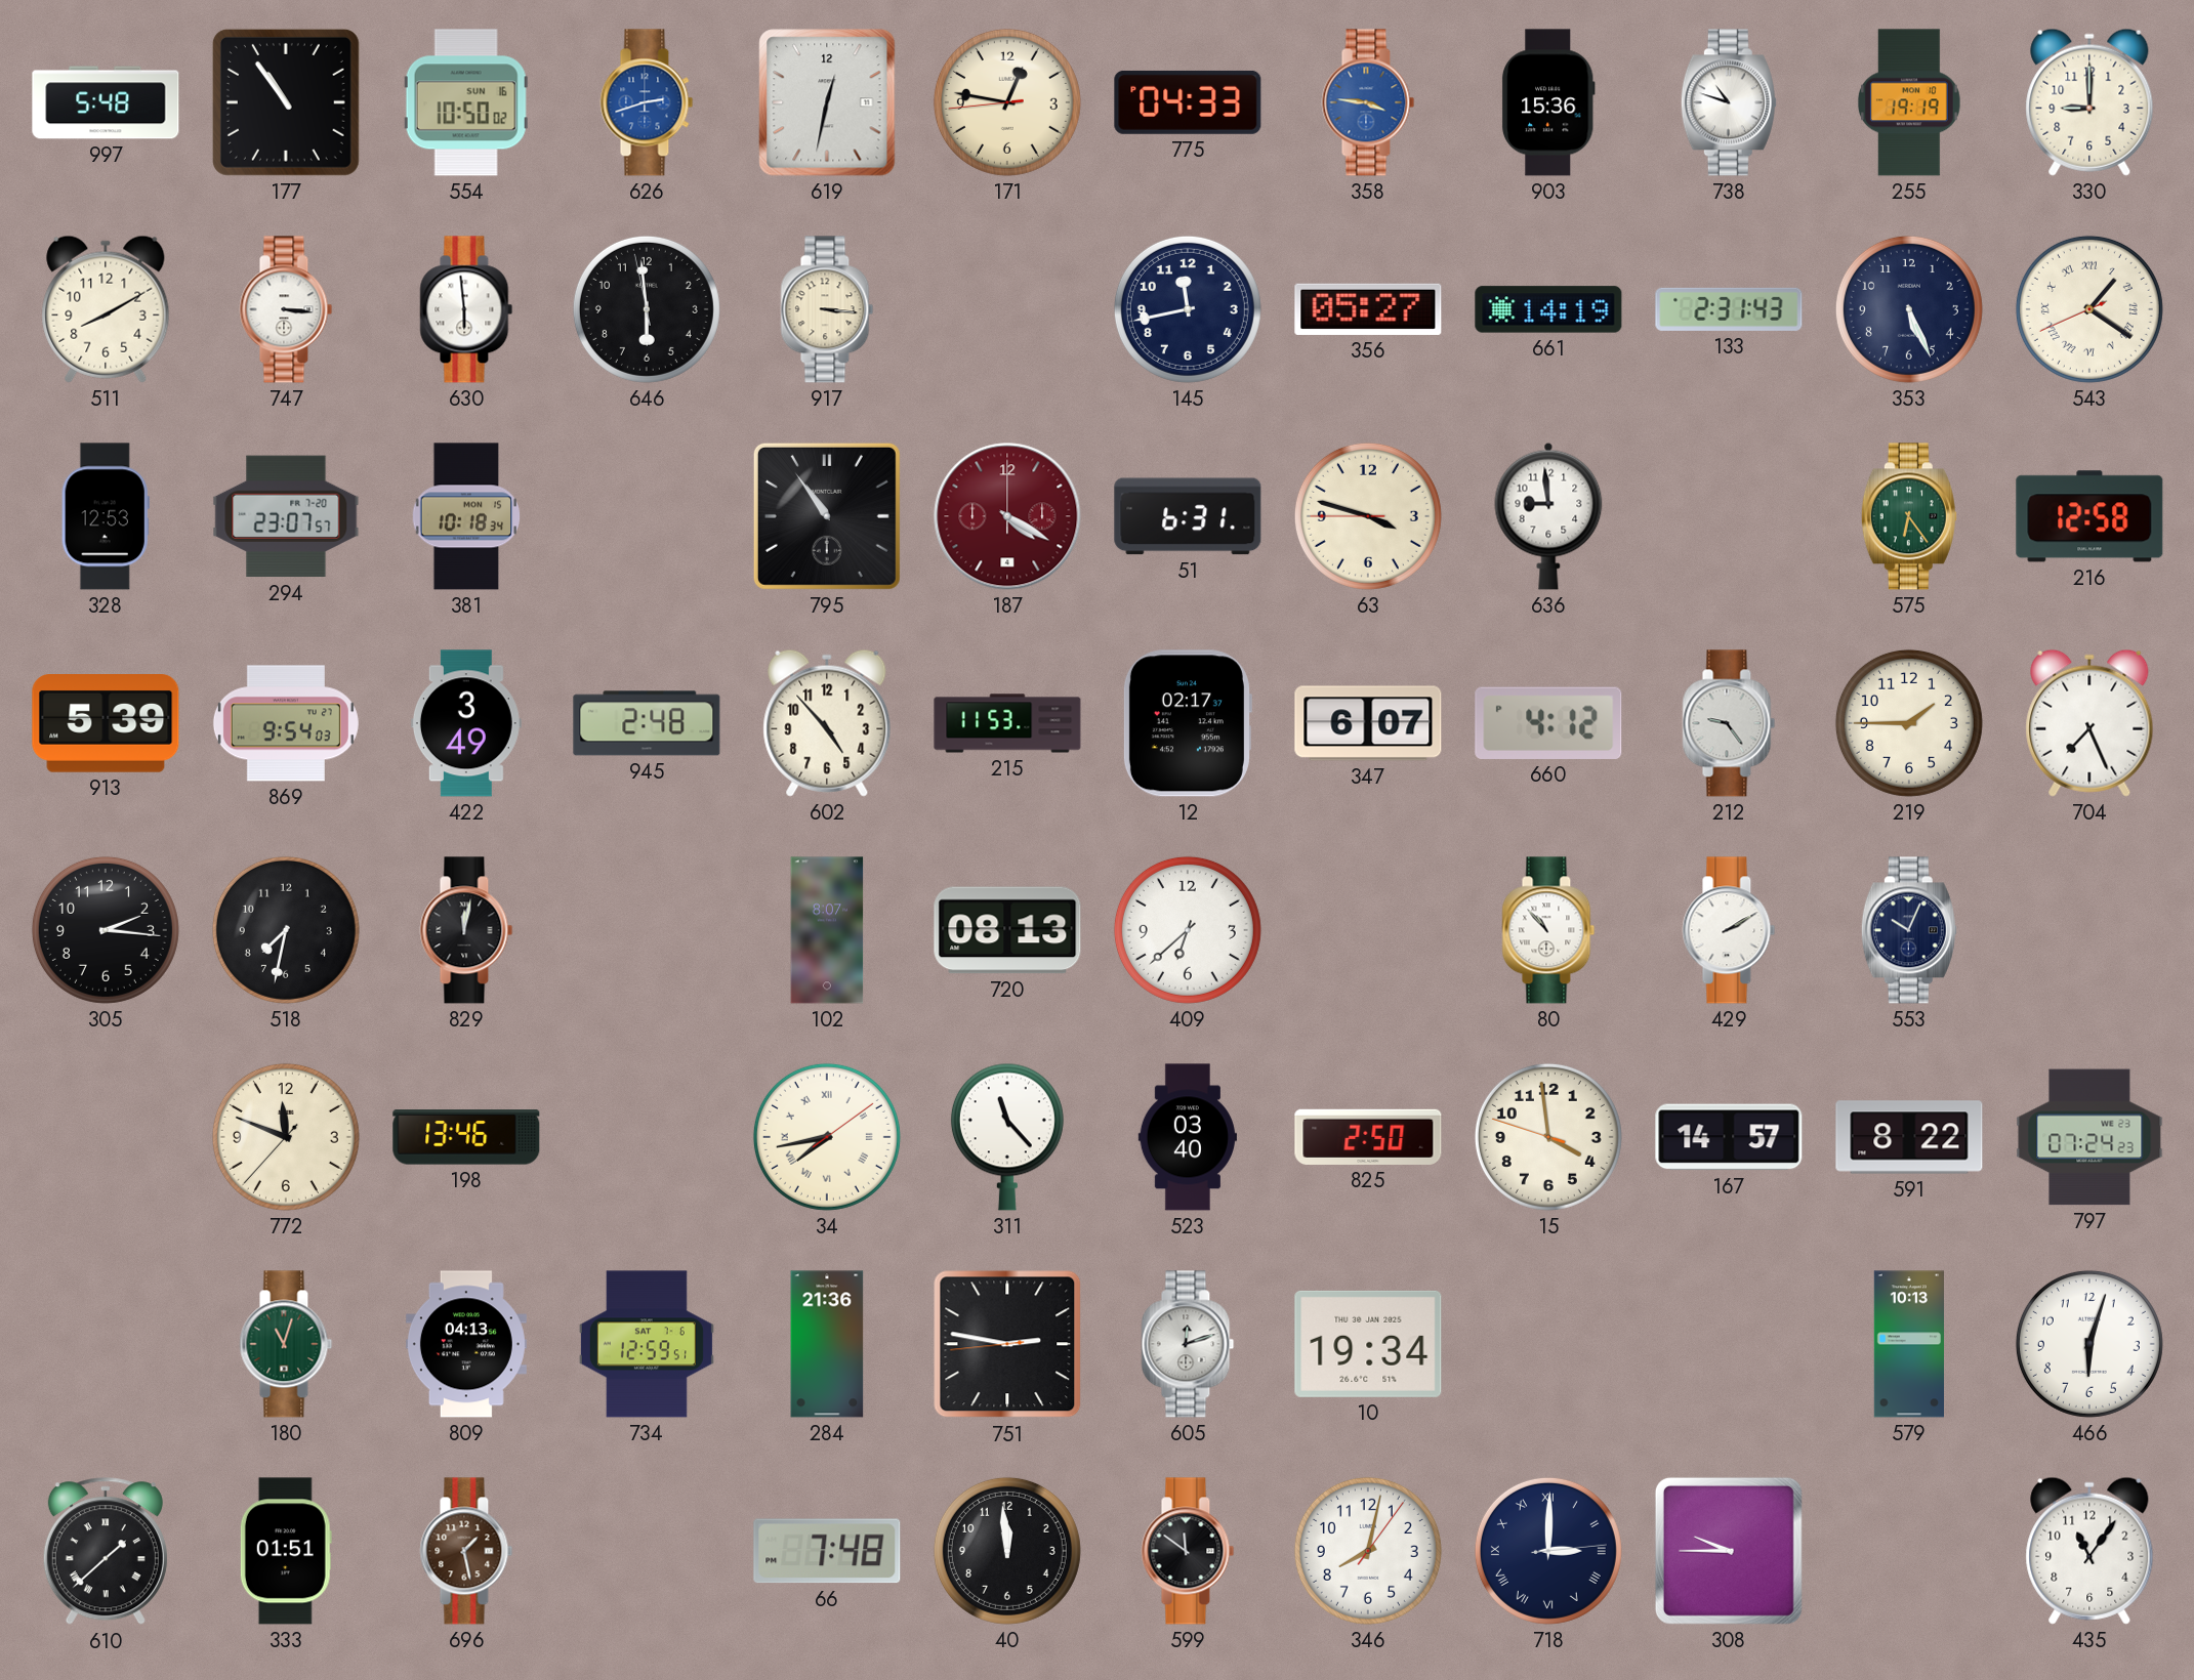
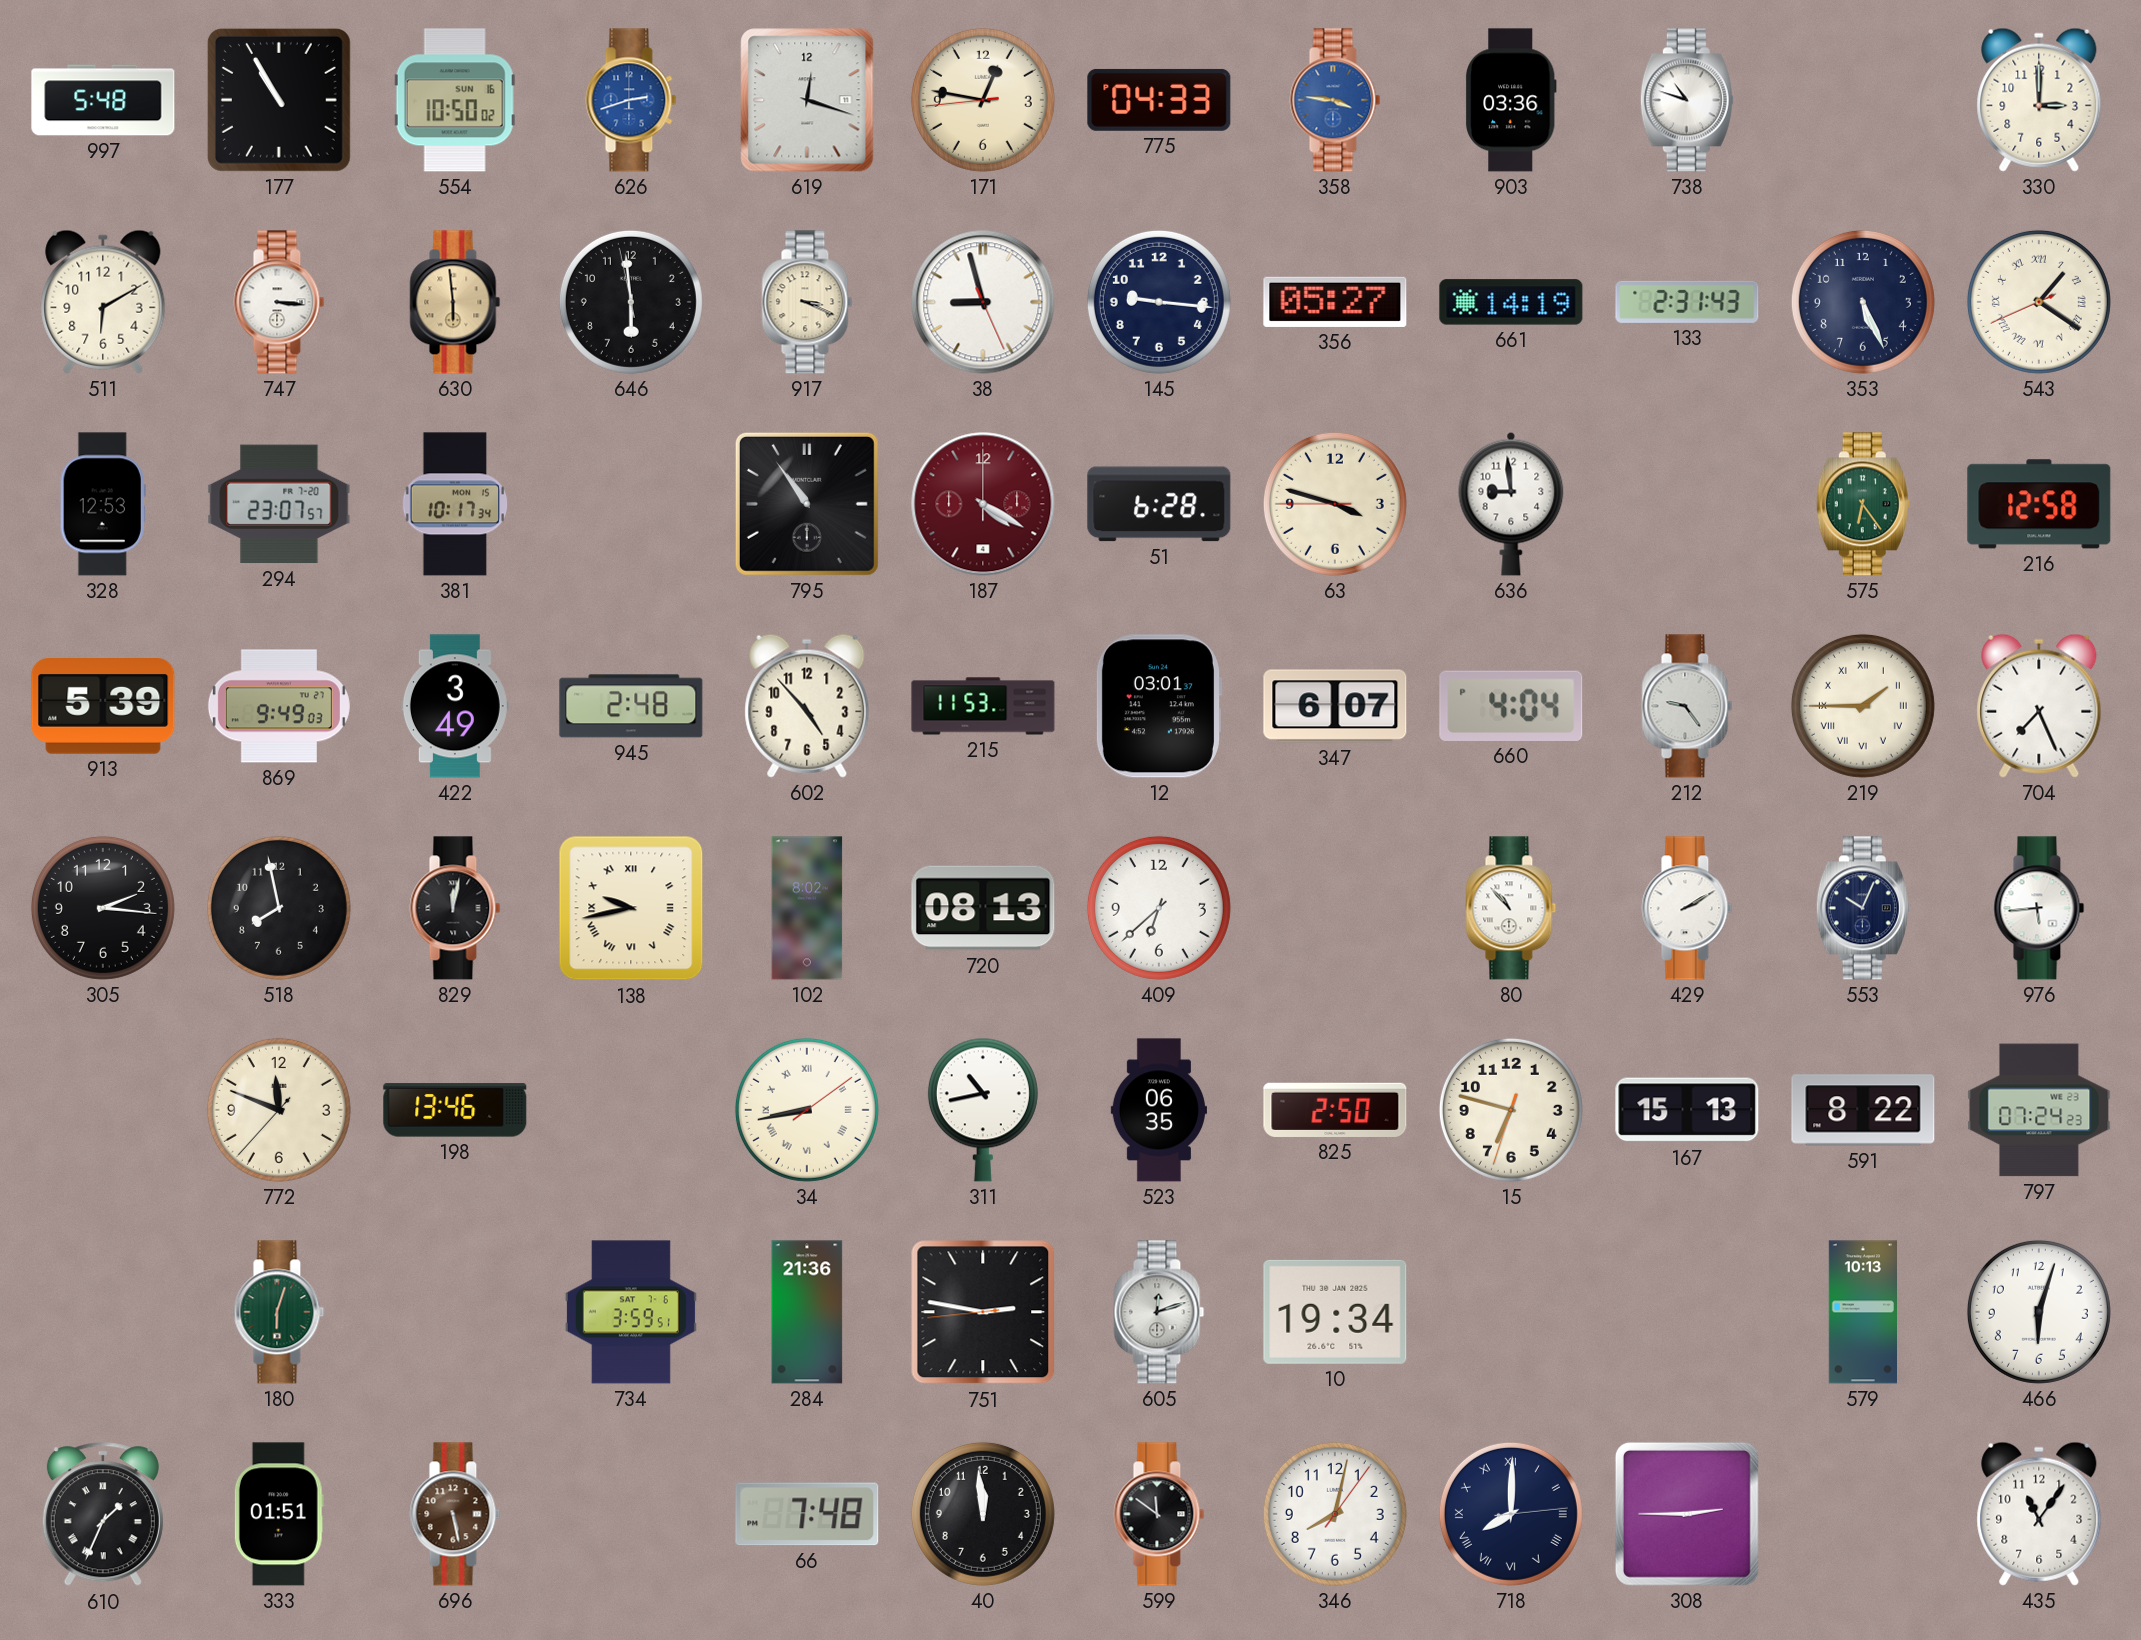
177: 10:54 -> 10:55
619: 12:32 -> 12:18
903: 15:36 -> 03:36
255: 19:19 -> none
330: 9:00 -> 3:00
511: 8:10 -> 6:10
630 dial: white -> champagne
917: 3:16 -> 3:19
38: none -> 8:57
145: 11:43 -> 9:16
381: 10:18 -> 10:17
51: 6:31 -> 6:28
869: 9:54 -> 9:49
12: 02:17 -> 03:01
660: 4:12 -> 4:04
219 numerals: Arabic -> Roman
518: 7:32 -> 7:58
138: none -> 9:43
102: 8:07 -> 8:02
976: none -> 5:44
34: 7:43 -> 8:43
311: 11:23 -> 10:43
523: 03:40 -> 06:35
15: 3:58 -> 6:47
167: 14:57 -> 15:13
180: 11:03 -> 6:03
809: 04:13 -> none
734: 12:59 -> 3:59
610: 1:38 -> 1:34
696: 1:28 -> 5:28
718: 3:00 -> 8:00
308: 9:45 -> 2:45
